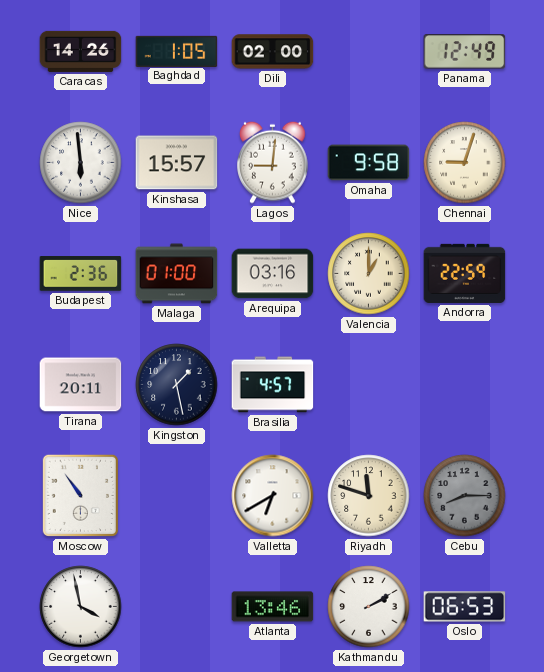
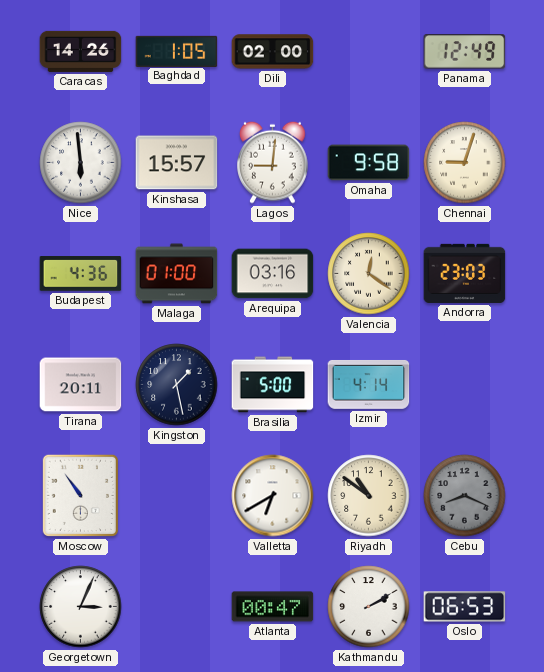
Budapest: 2:36 -> 4:36
Valencia: 1:00 -> 12:21
Andorra: 22:59 -> 23:03
Brasilia: 4:57 -> 5:00
Izmir: none -> 4:14
Riyadh: 11:48 -> 10:51
Cebu: 8:15 -> 8:19
Georgetown: 3:58 -> 3:04
Atlanta: 13:46 -> 00:47
